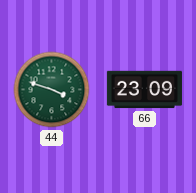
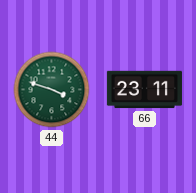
66: 23:09 -> 23:11
